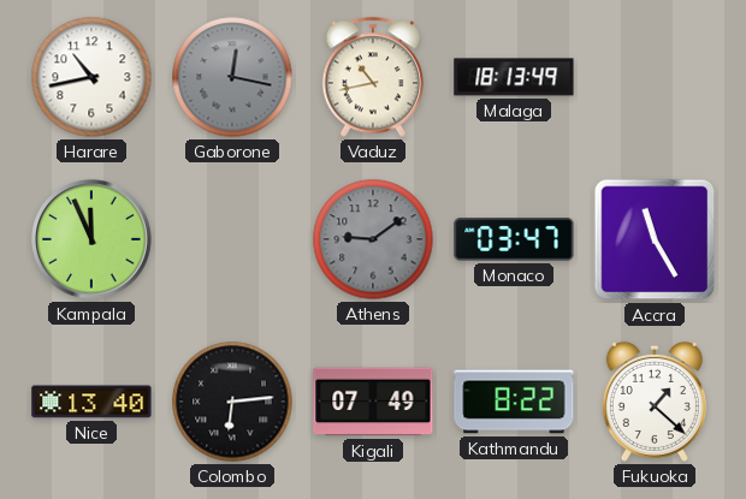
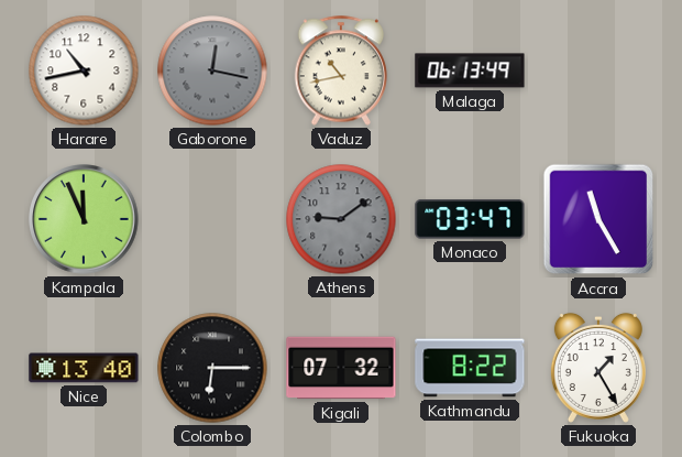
Malaga: 18:13 -> 06:13
Colombo: 6:14 -> 6:15
Kigali: 07:49 -> 07:32
Fukuoka: 1:22 -> 1:25
